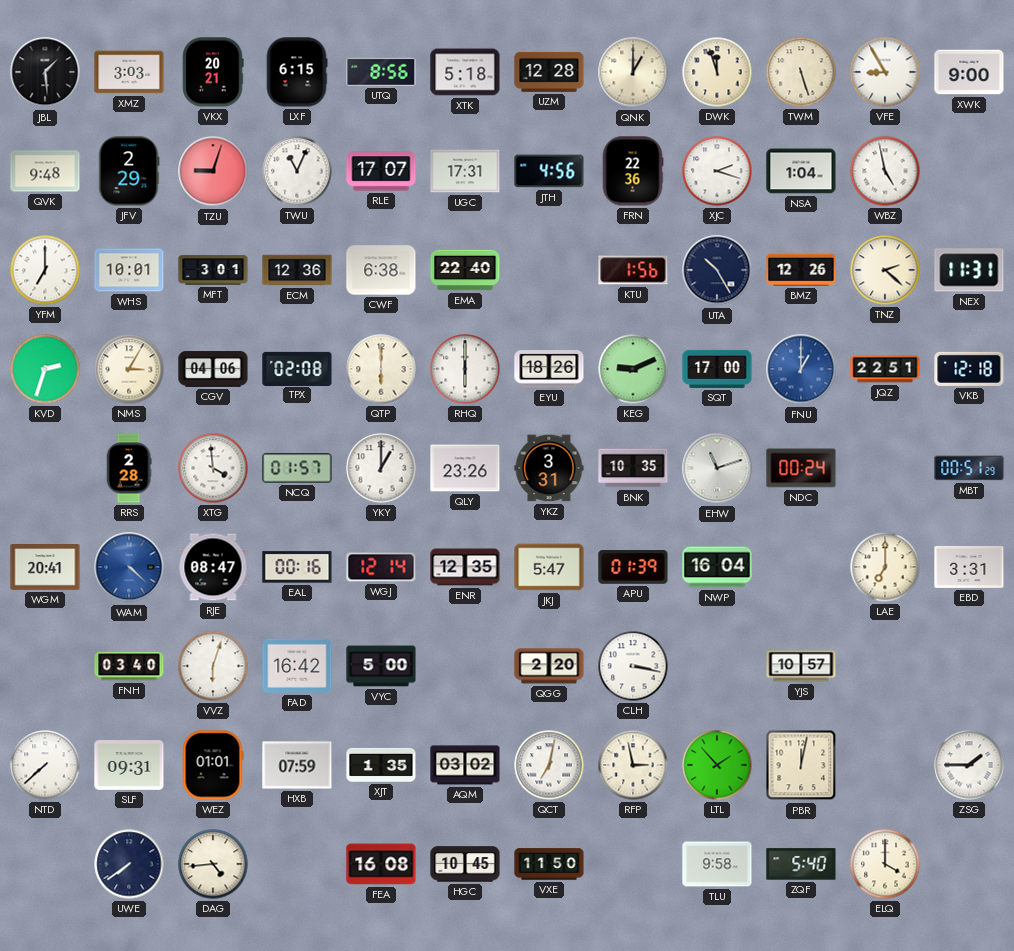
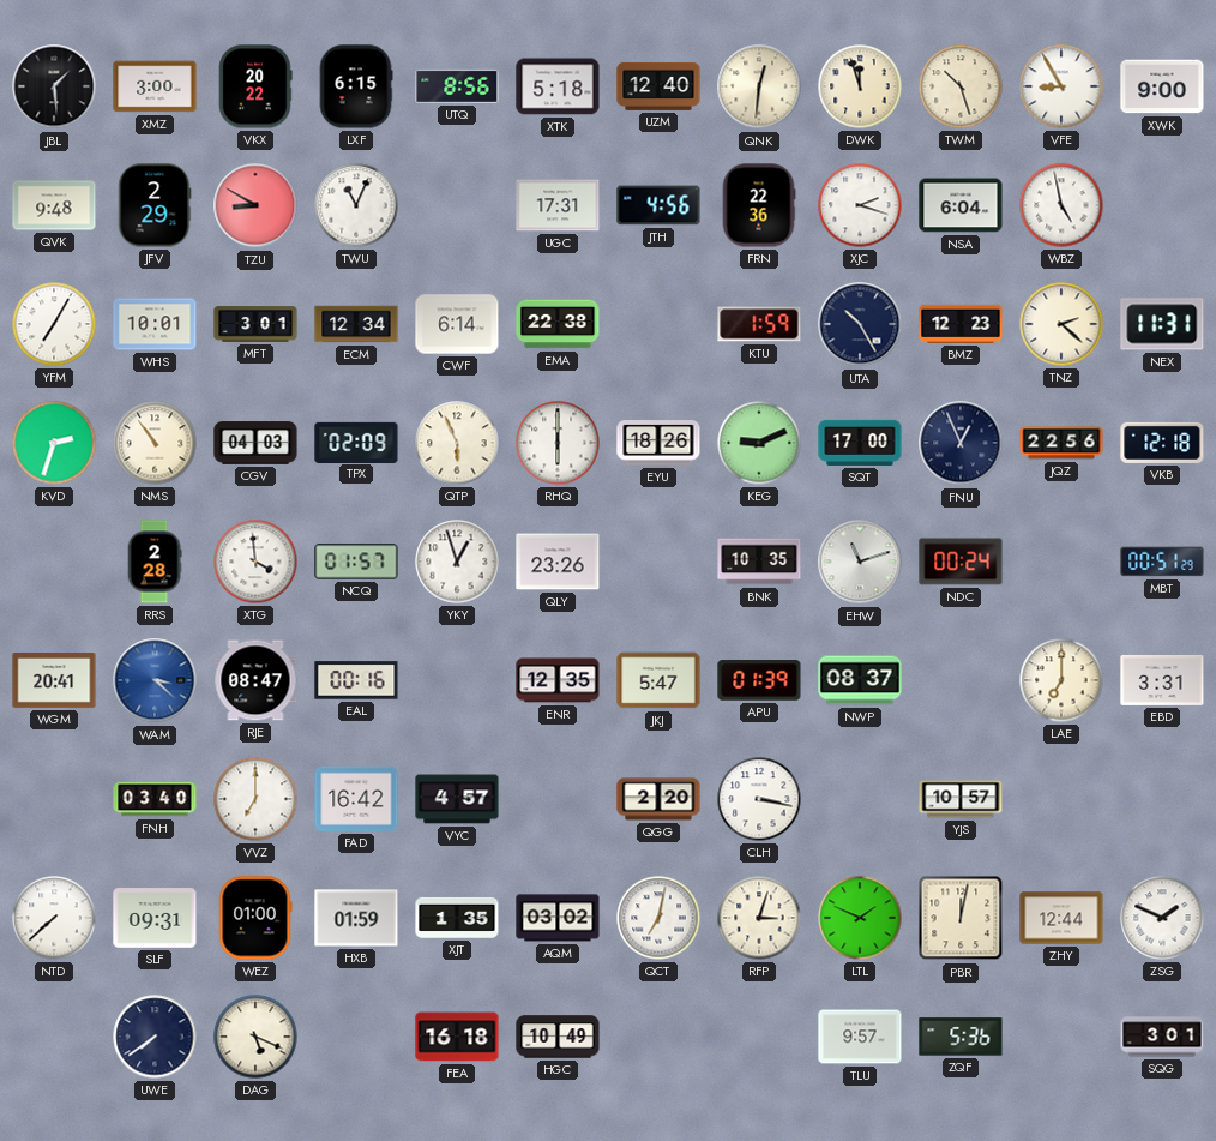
XMZ: 3:03 -> 3:00
VKX: 20:21 -> 20:22
UZM: 12:28 -> 12:40
QNK: 1:00 -> 12:31
TWM: 5:27 -> 10:27
TZU: 9:03 -> 8:50
RLE: 17:07 -> none
NSA: 1:04 -> 6:04
YFM: 7:00 -> 7:05
ECM: 12:36 -> 12:34
CWF: 6:38 -> 6:14
EMA: 22:40 -> 22:38
KTU: 1:56 -> 1:59
BMZ: 12:26 -> 12:23
NMS: 3:05 -> 10:54
CGV: 04:06 -> 04:03
TPX: 02:08 -> 02:09
QTP: 6:00 -> 5:56
FNU: 1:00 -> 12:56
FNU dial: blue -> navy
JQZ: 22:51 -> 22:56
YKY: 1:00 -> 12:57
YKZ: 3:31 -> none
WAM: 4:22 -> 3:22
WGJ: 12:14 -> none
NWP: 16:04 -> 08:37
VVZ: 6:03 -> 7:00
VYC: 5:00 -> 4:57
WEZ: 01:01 -> 01:00
HXB: 07:59 -> 01:59
RFP: 2:58 -> 3:03
LTL: 1:53 -> 1:49
ZHY: none -> 12:44
ZSG: 1:45 -> 1:49
DAG: 4:44 -> 5:19
FEA: 16:08 -> 16:18
HGC: 10:45 -> 10:49
VXE: 11:50 -> none
TLU: 9:58 -> 9:57
ZQF: 5:40 -> 5:36
ELQ: 4:00 -> none
SQG: none -> 3:01
